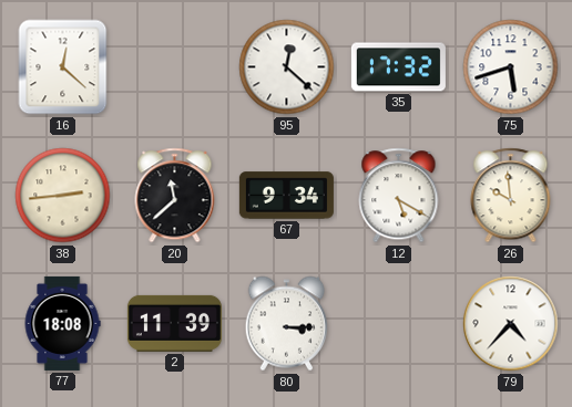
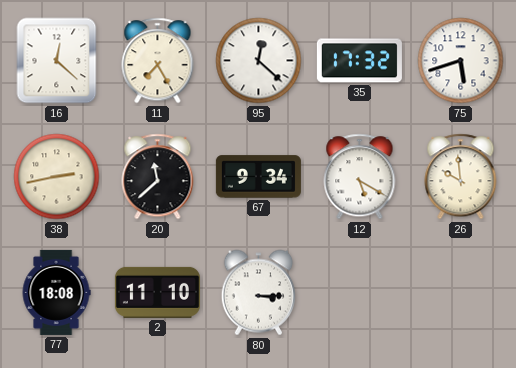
11: none -> 7:25
38: 2:44 -> 2:43
2: 11:39 -> 11:10
79: 4:37 -> none
